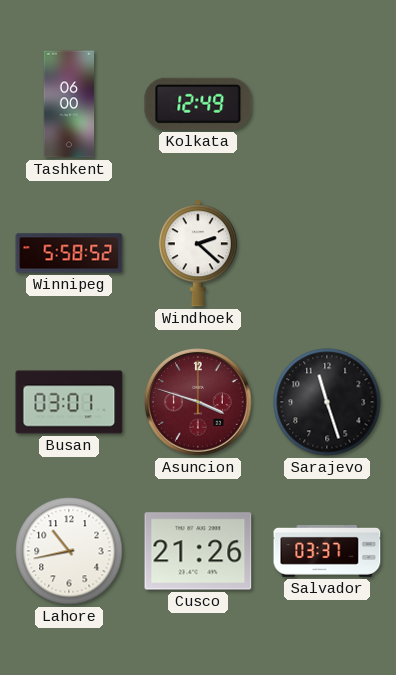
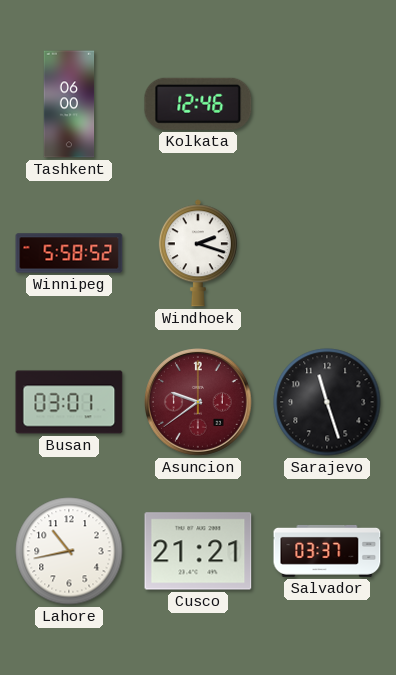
Kolkata: 12:49 -> 12:46
Windhoek: 2:22 -> 2:18
Asuncion: 3:48 -> 9:39
Cusco: 21:26 -> 21:21
